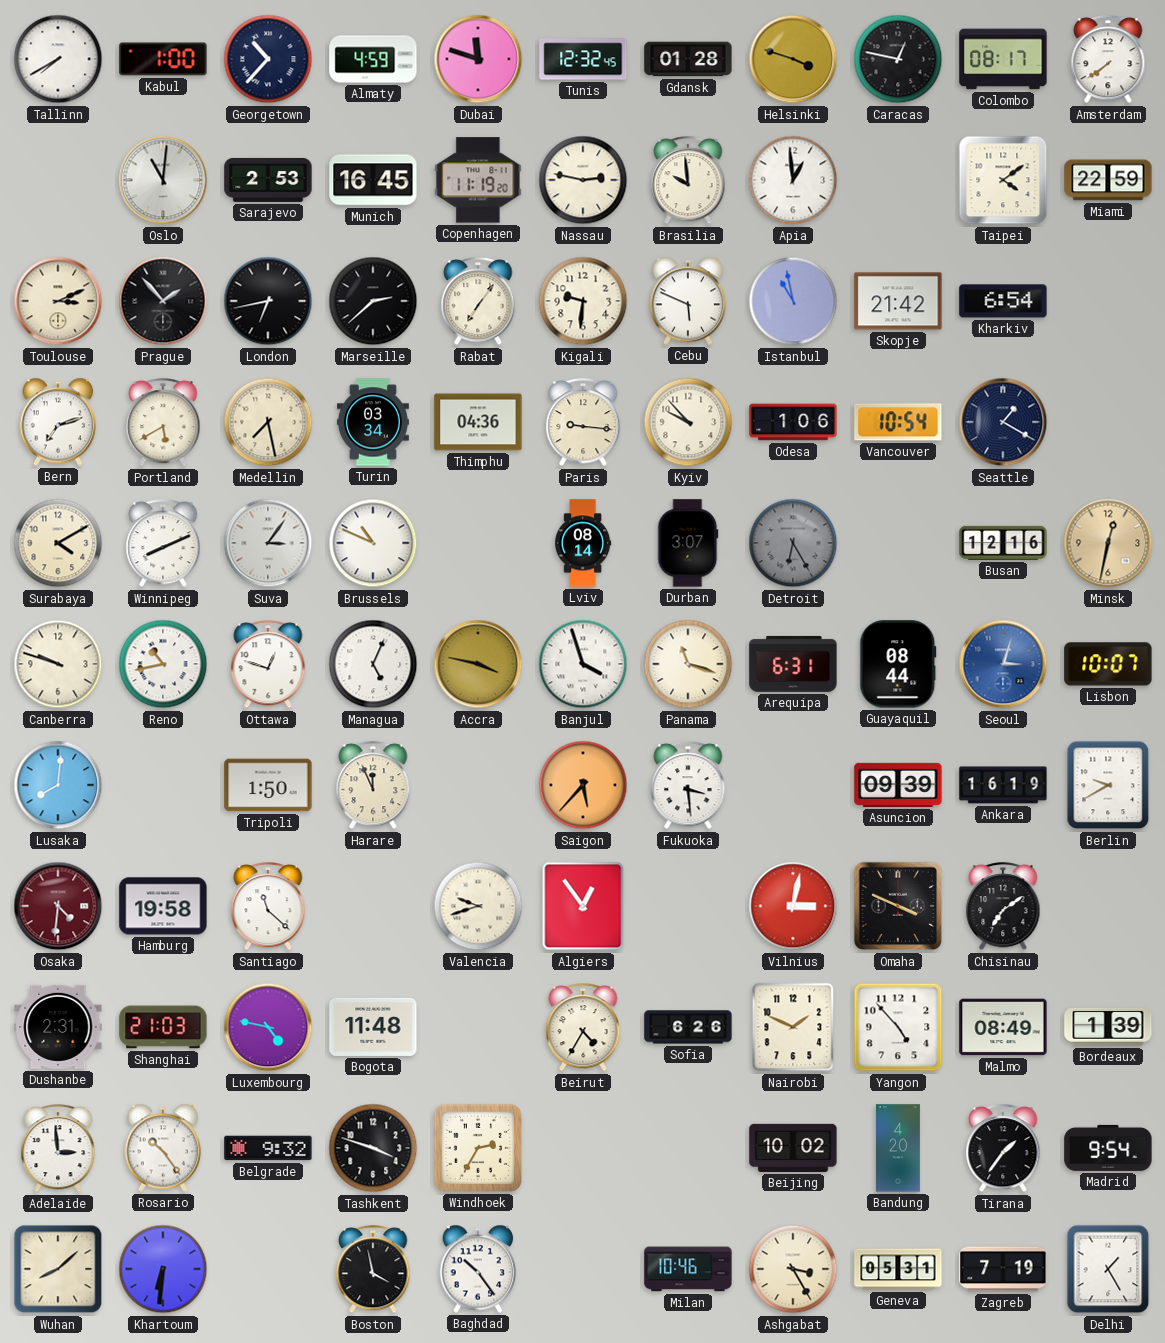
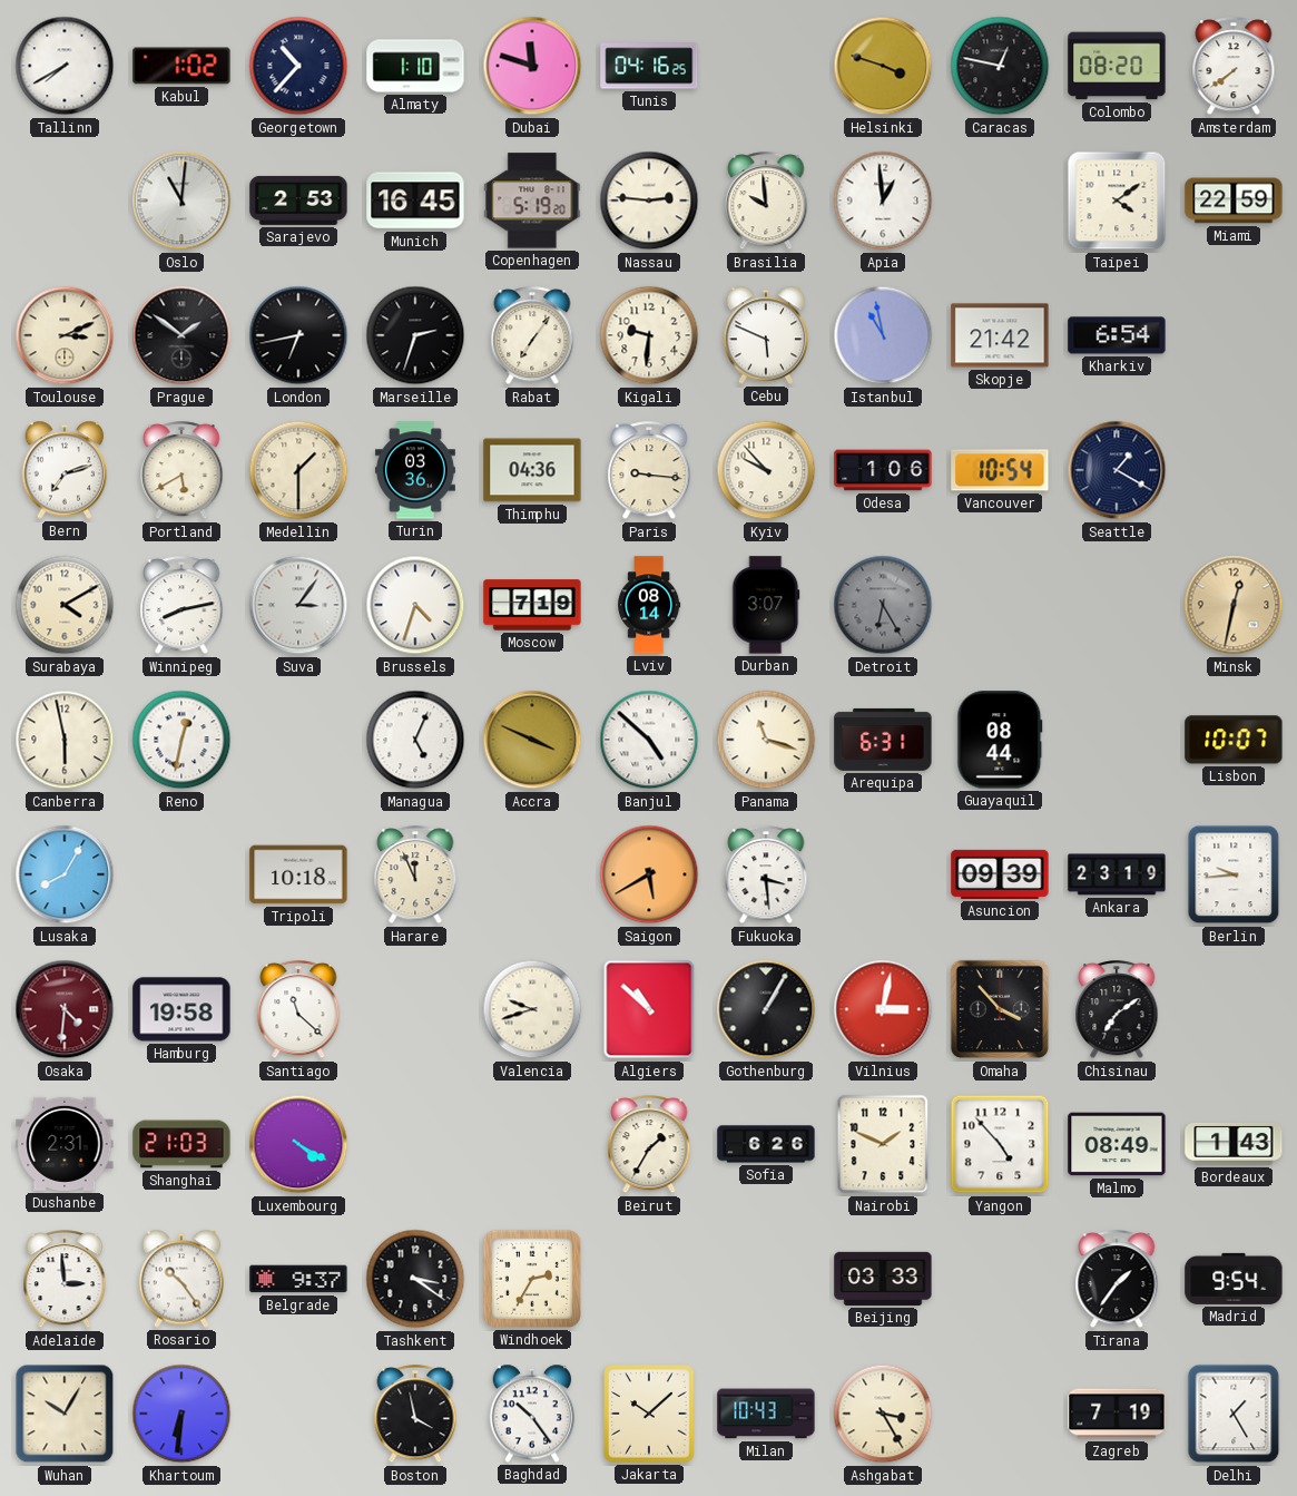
Kabul: 1:00 -> 1:02
Almaty: 4:59 -> 1:10
Tunis: 12:32 -> 04:16
Gdansk: 01:28 -> none
Colombo: 08:17 -> 08:20
Copenhagen: 11:19 -> 5:19
Nassau: 2:47 -> 2:46
Prague: 1:53 -> 1:51
Marseille: 2:38 -> 2:33
Medellin: 7:28 -> 1:30
Turin: 03:34 -> 03:36
Winnipeg: 8:11 -> 8:13
Brussels: 10:49 -> 4:33
Moscow: none -> 7:19
Busan: 12:16 -> none
Canberra: 9:48 -> 5:58
Reno: 10:43 -> 12:32
Ottawa: 12:48 -> none
Accra: 3:47 -> 3:49
Banjul: 3:57 -> 4:52
Seoul: 3:03 -> none
Lusaka: 8:01 -> 8:05
Tripoli: 1:50 -> 10:18
Saigon: 5:37 -> 5:40
Ankara: 16:19 -> 23:19
Berlin: 9:40 -> 9:44
Algiers: 12:54 -> 10:52
Gothenburg: none -> 1:05
Omaha: 3:49 -> 3:53
Luxembourg: 4:47 -> 4:20
Bogota: 11:48 -> none
Beirut: 4:35 -> 1:35
Bordeaux: 1:39 -> 1:43
Belgrade: 9:32 -> 9:37
Tashkent: 3:48 -> 3:21
Beijing: 10:02 -> 03:33
Bandung: 4:20 -> none
Wuhan: 8:08 -> 10:05
Jakarta: none -> 10:08
Milan: 10:46 -> 10:43
Geneva: 05:31 -> none
